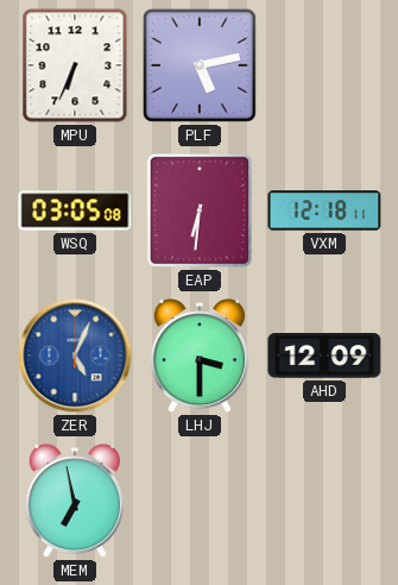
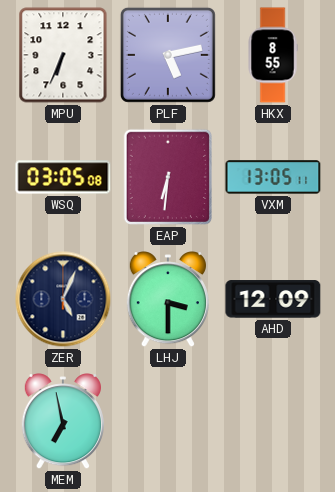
HKX: none -> 8:55
VXM: 12:18 -> 13:05
ZER dial: blue -> navy
